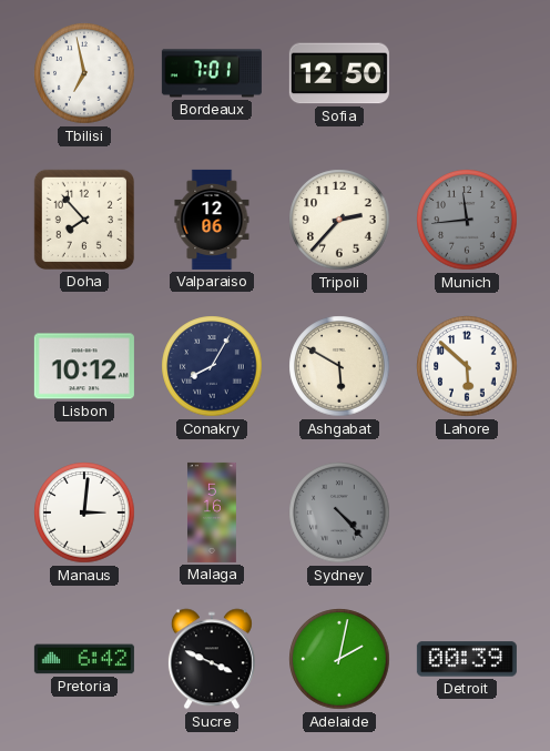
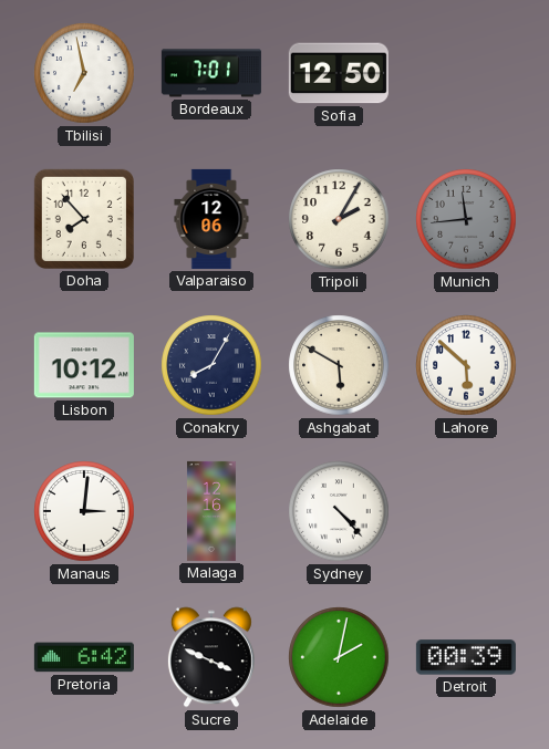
Tripoli: 2:37 -> 2:05
Malaga: 5:16 -> 12:16
Sydney dial: grey -> white
